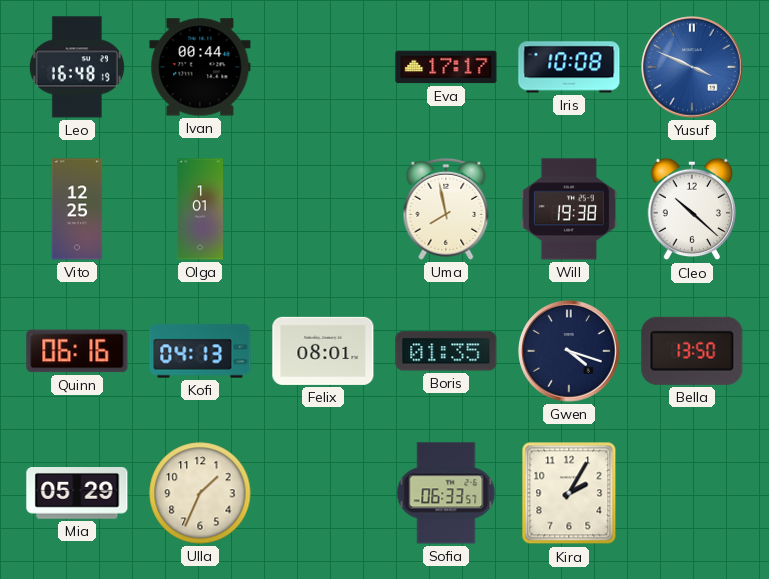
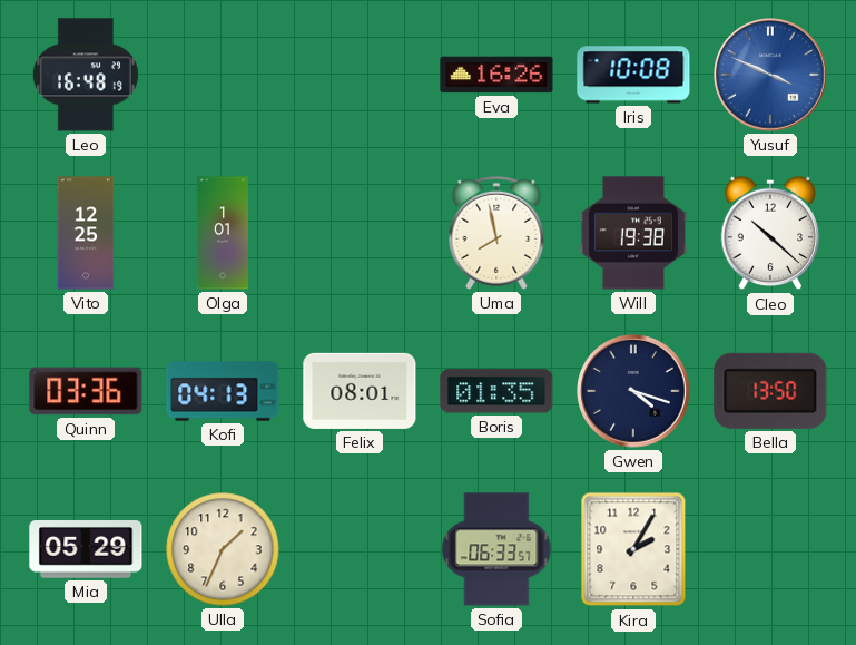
Ivan: 00:44 -> none
Eva: 17:17 -> 16:26
Quinn: 06:16 -> 03:36
